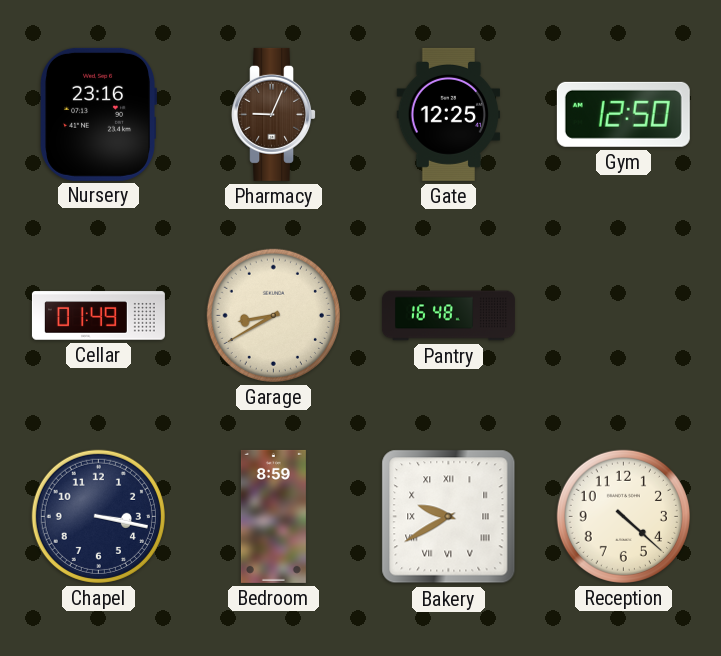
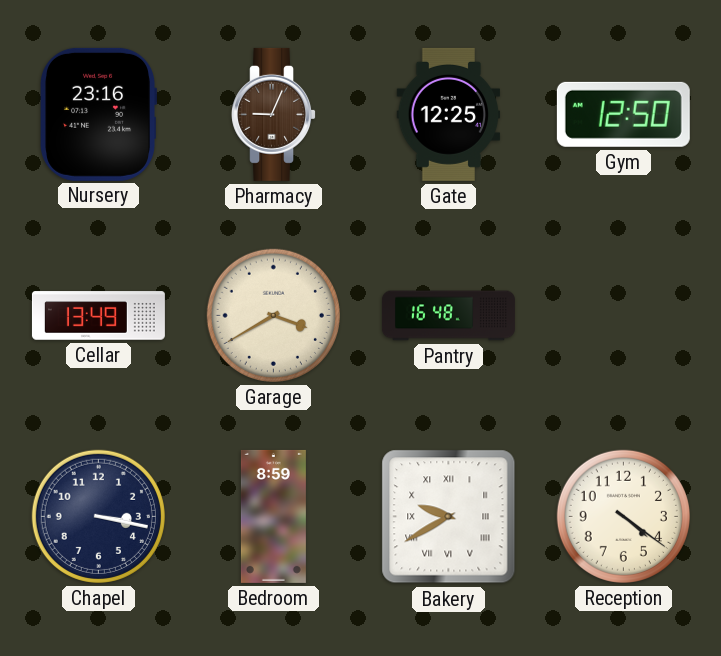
Cellar: 01:49 -> 13:49
Garage: 8:40 -> 3:40
Reception: 4:22 -> 4:21
